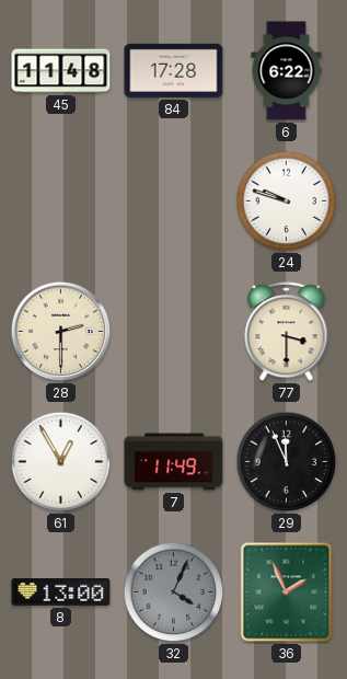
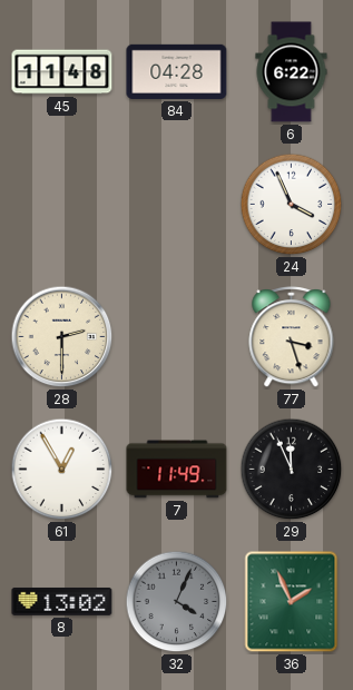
84: 17:28 -> 04:28
24: 9:48 -> 3:56
77: 3:30 -> 3:27
8: 13:00 -> 13:02
